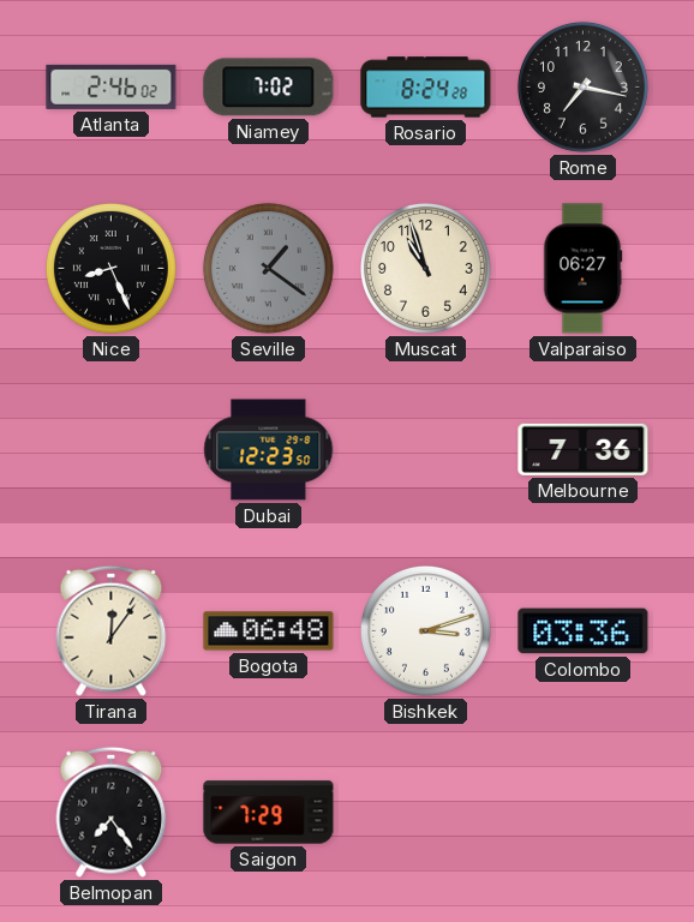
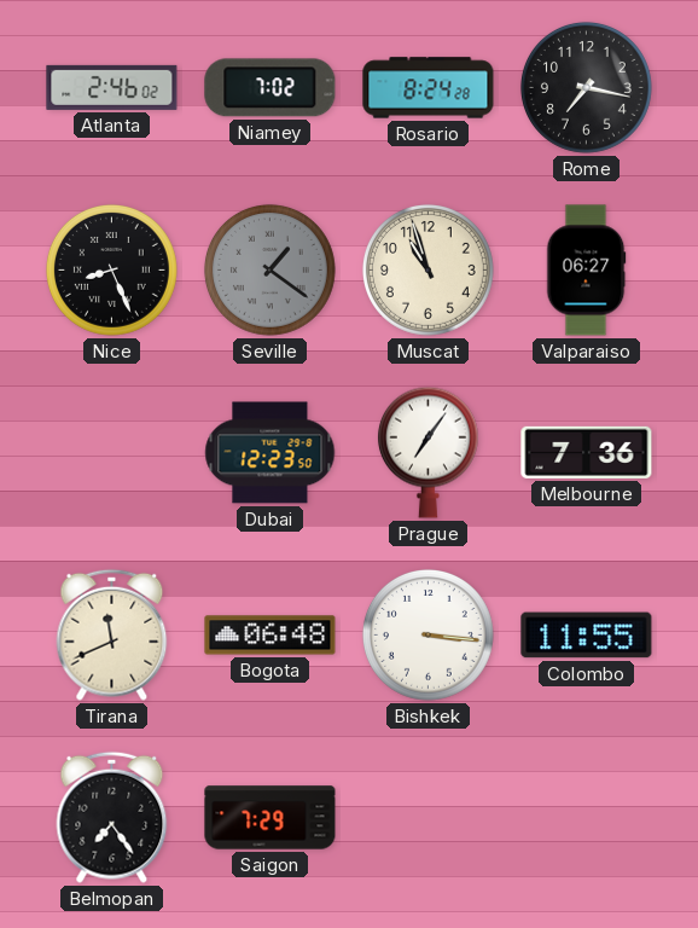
Prague: none -> 7:06
Tirana: 12:06 -> 11:41
Bishkek: 3:12 -> 3:16
Colombo: 03:36 -> 11:55
